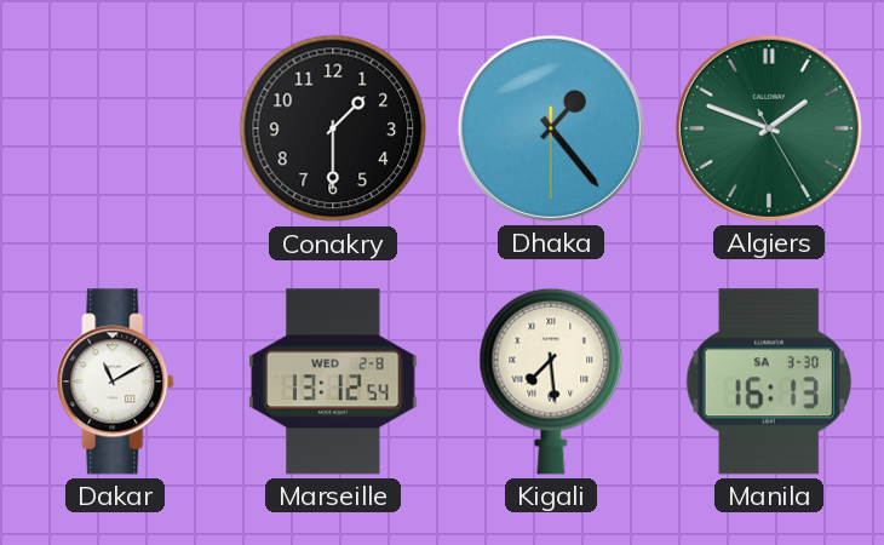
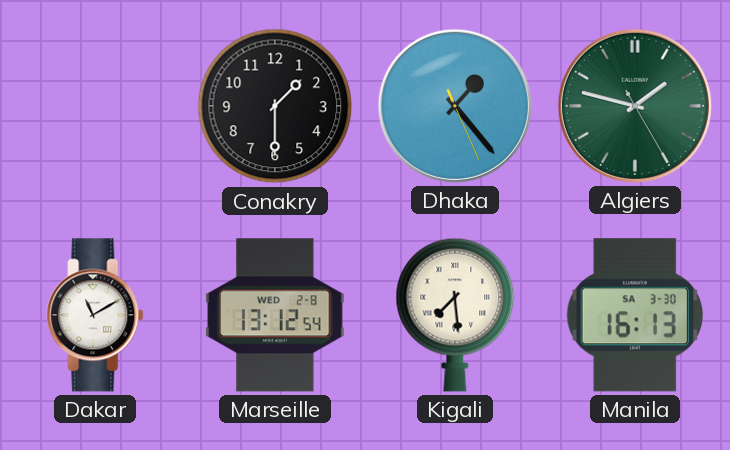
Dhaka: 1:23:30 -> 1:23:26
Algiers: 1:48 -> 1:47
